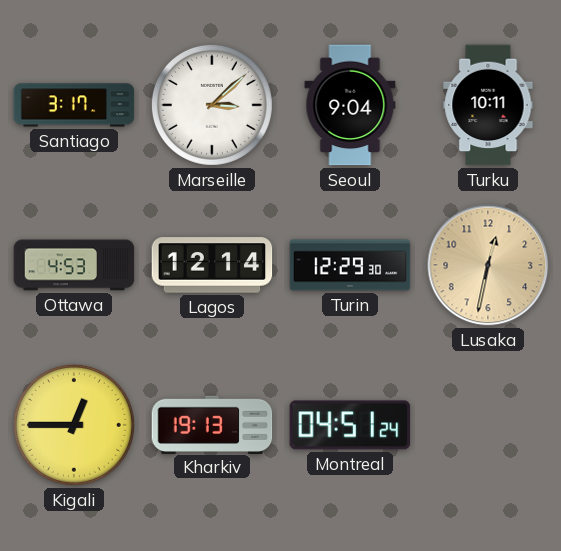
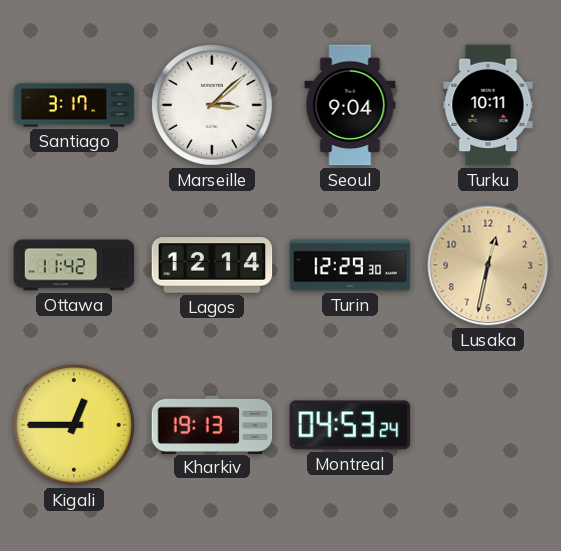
Ottawa: 4:53 -> 11:42
Montreal: 04:51 -> 04:53
